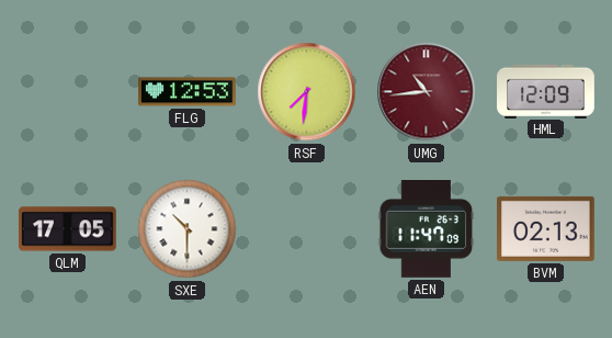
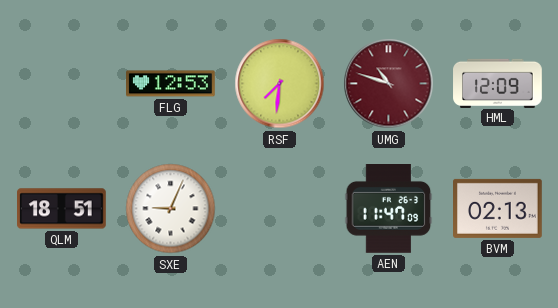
UMG: 10:44 -> 10:48
QLM: 17:05 -> 18:51
SXE: 10:30 -> 9:04
